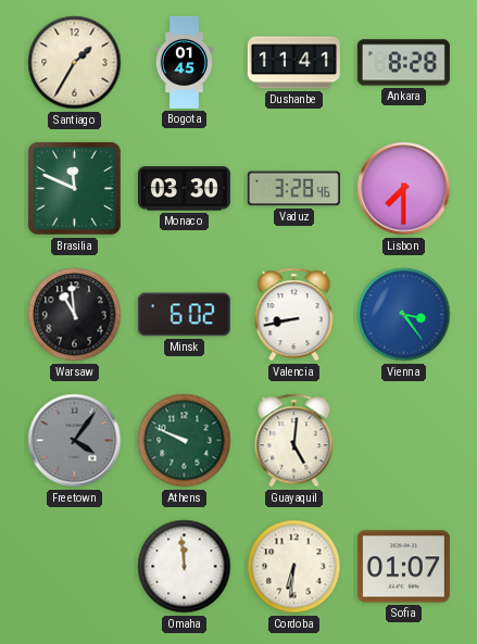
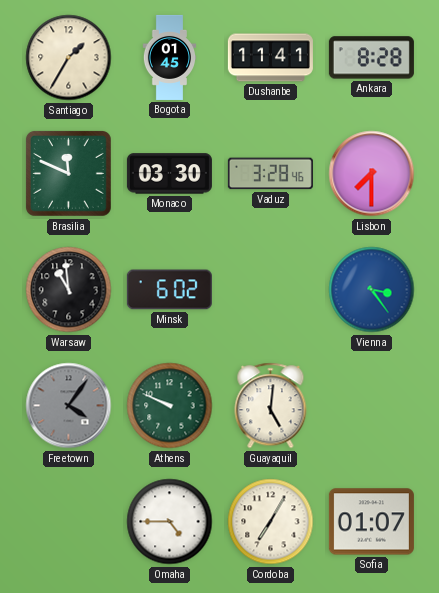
Valencia: 8:43 -> none
Omaha: 11:59 -> 4:45
Cordoba: 6:31 -> 7:05
